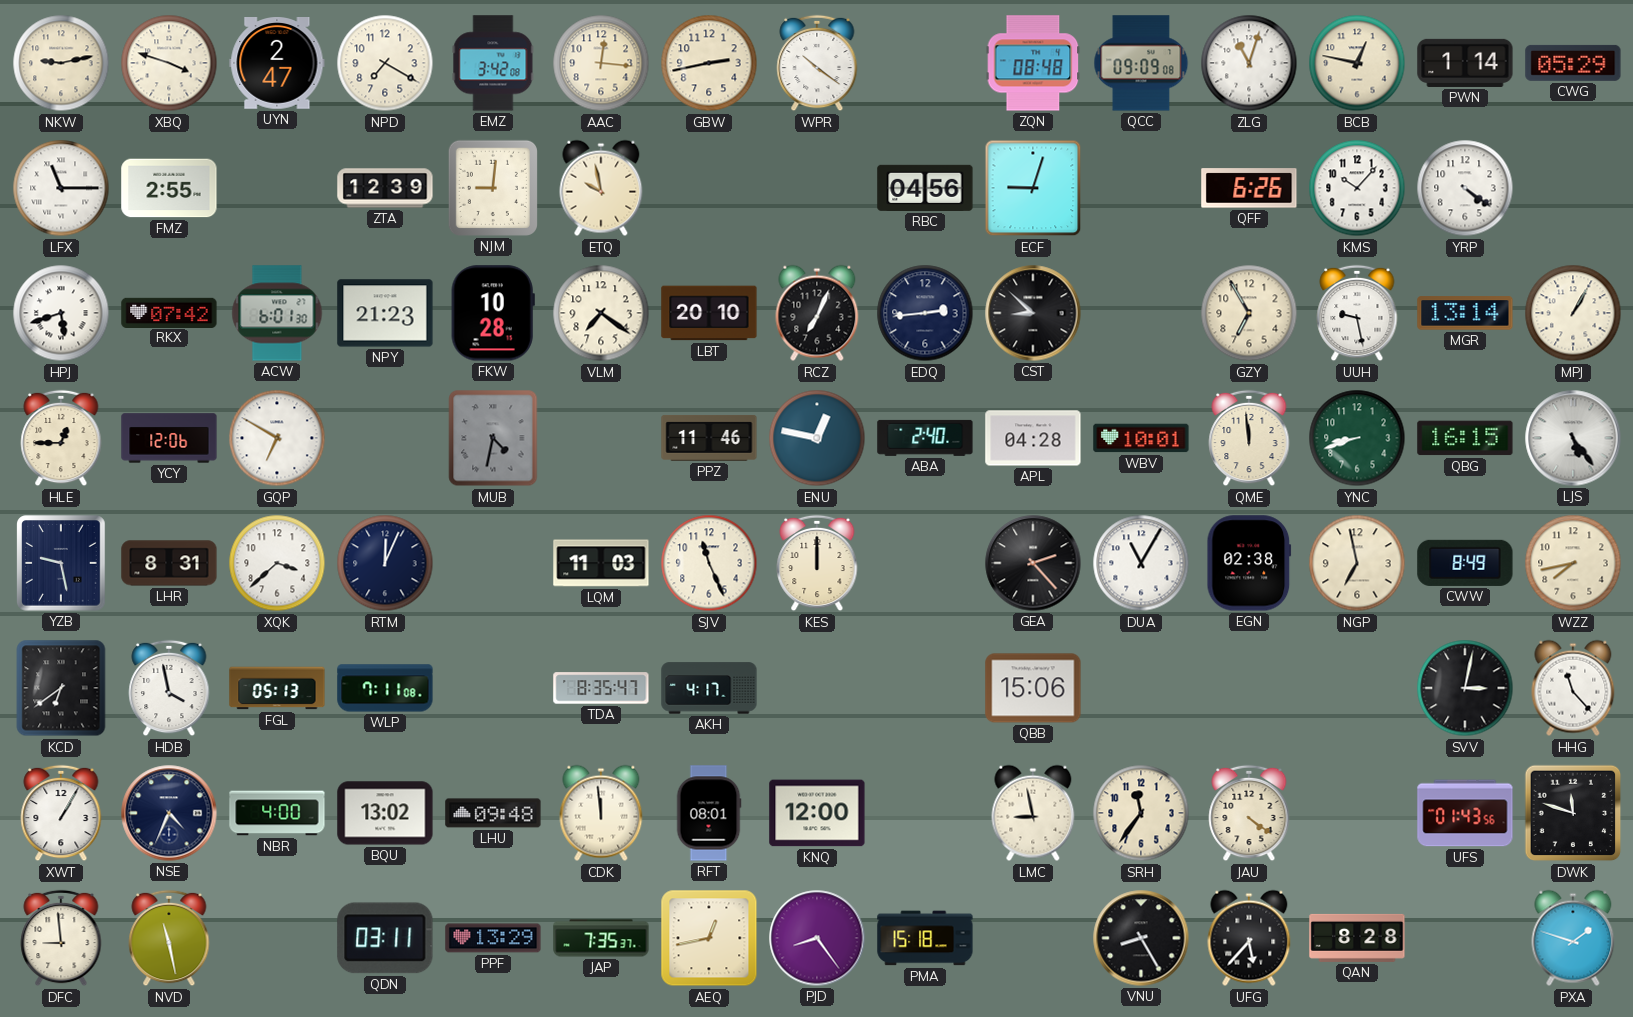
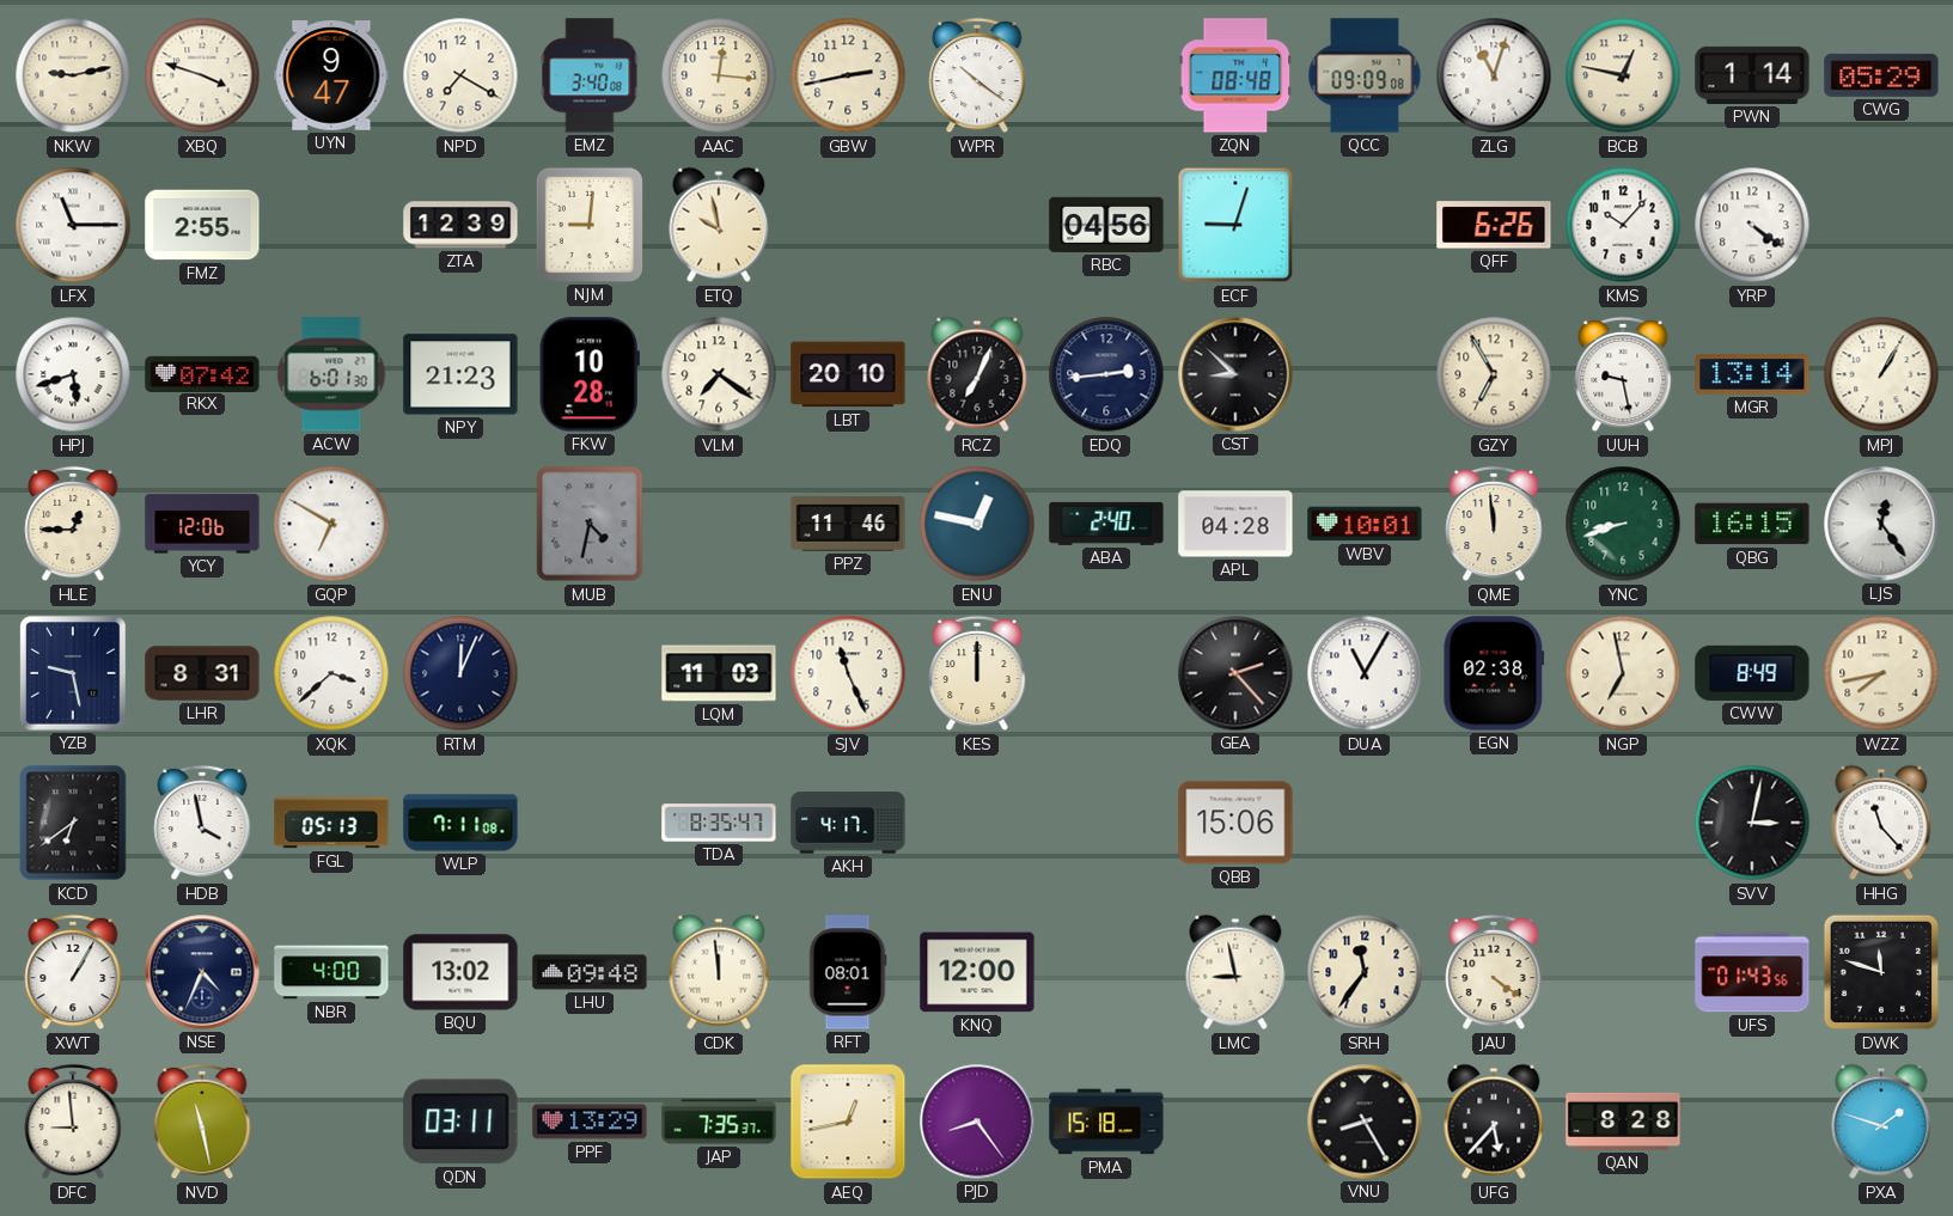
UYN: 2:47 -> 9:47
EMZ: 3:42 -> 3:40
LJS: 5:24 -> 12:24
